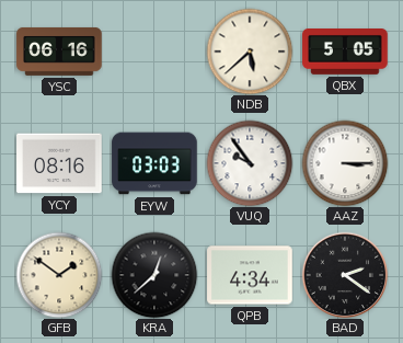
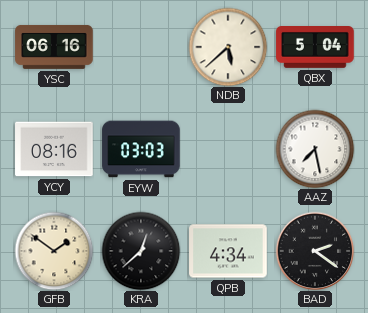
QBX: 5:05 -> 5:04
VUQ: 9:54 -> none
AAZ: 3:15 -> 7:28
